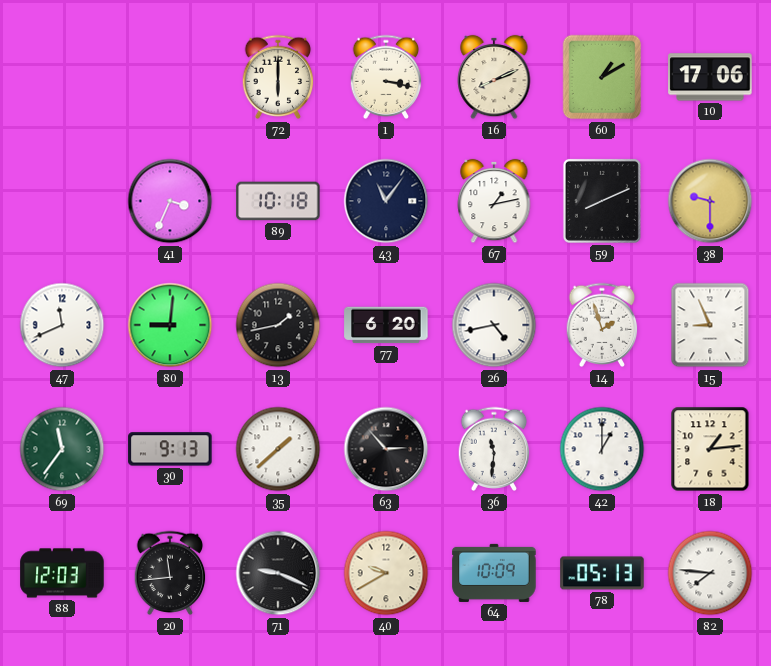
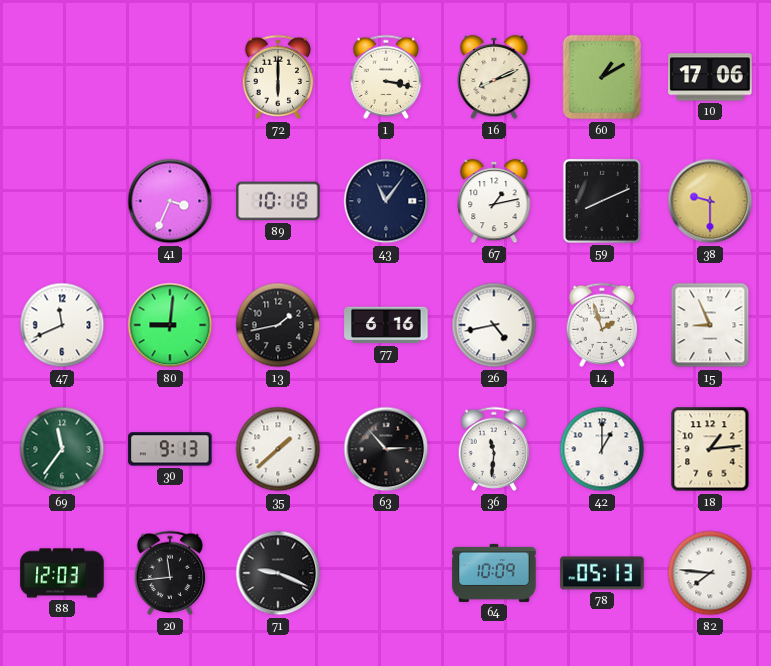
77: 6:20 -> 6:16
40: 9:40 -> none
